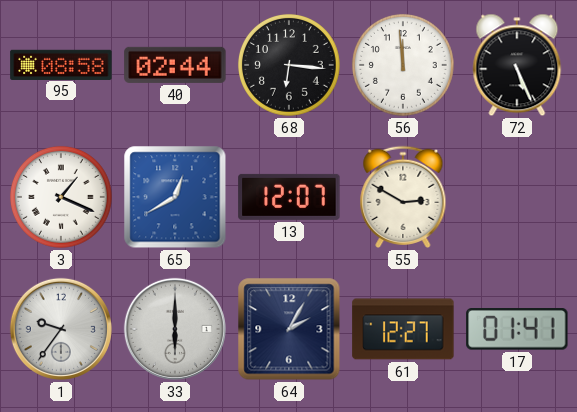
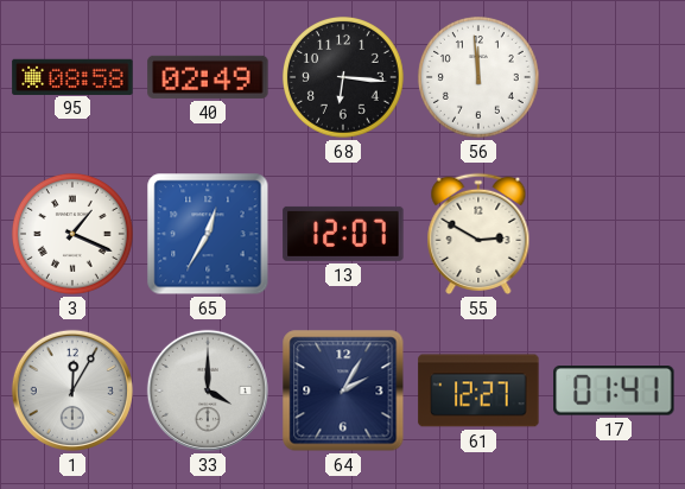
40: 02:44 -> 02:49
72: 5:26 -> none
65: 12:40 -> 12:35
1: 9:36 -> 12:05
33: 6:00 -> 4:00
